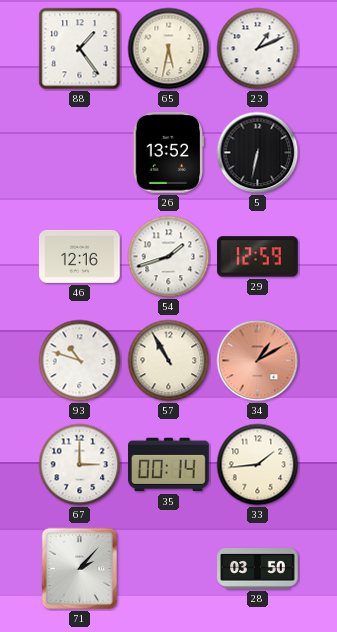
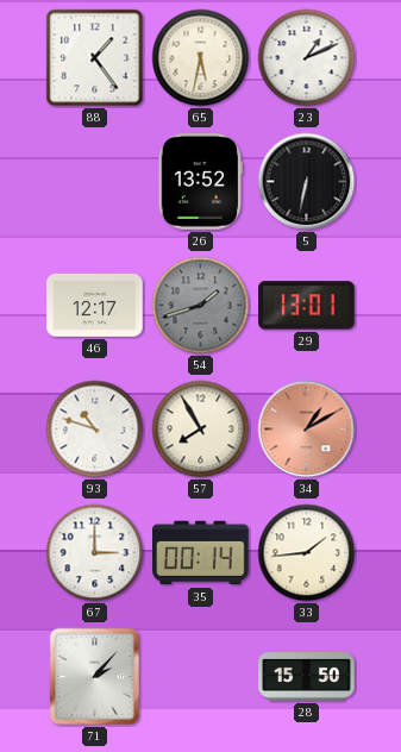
46: 12:16 -> 12:17
54 dial: white -> grey
29: 12:59 -> 13:01
57: 10:55 -> 7:55
28: 03:50 -> 15:50
